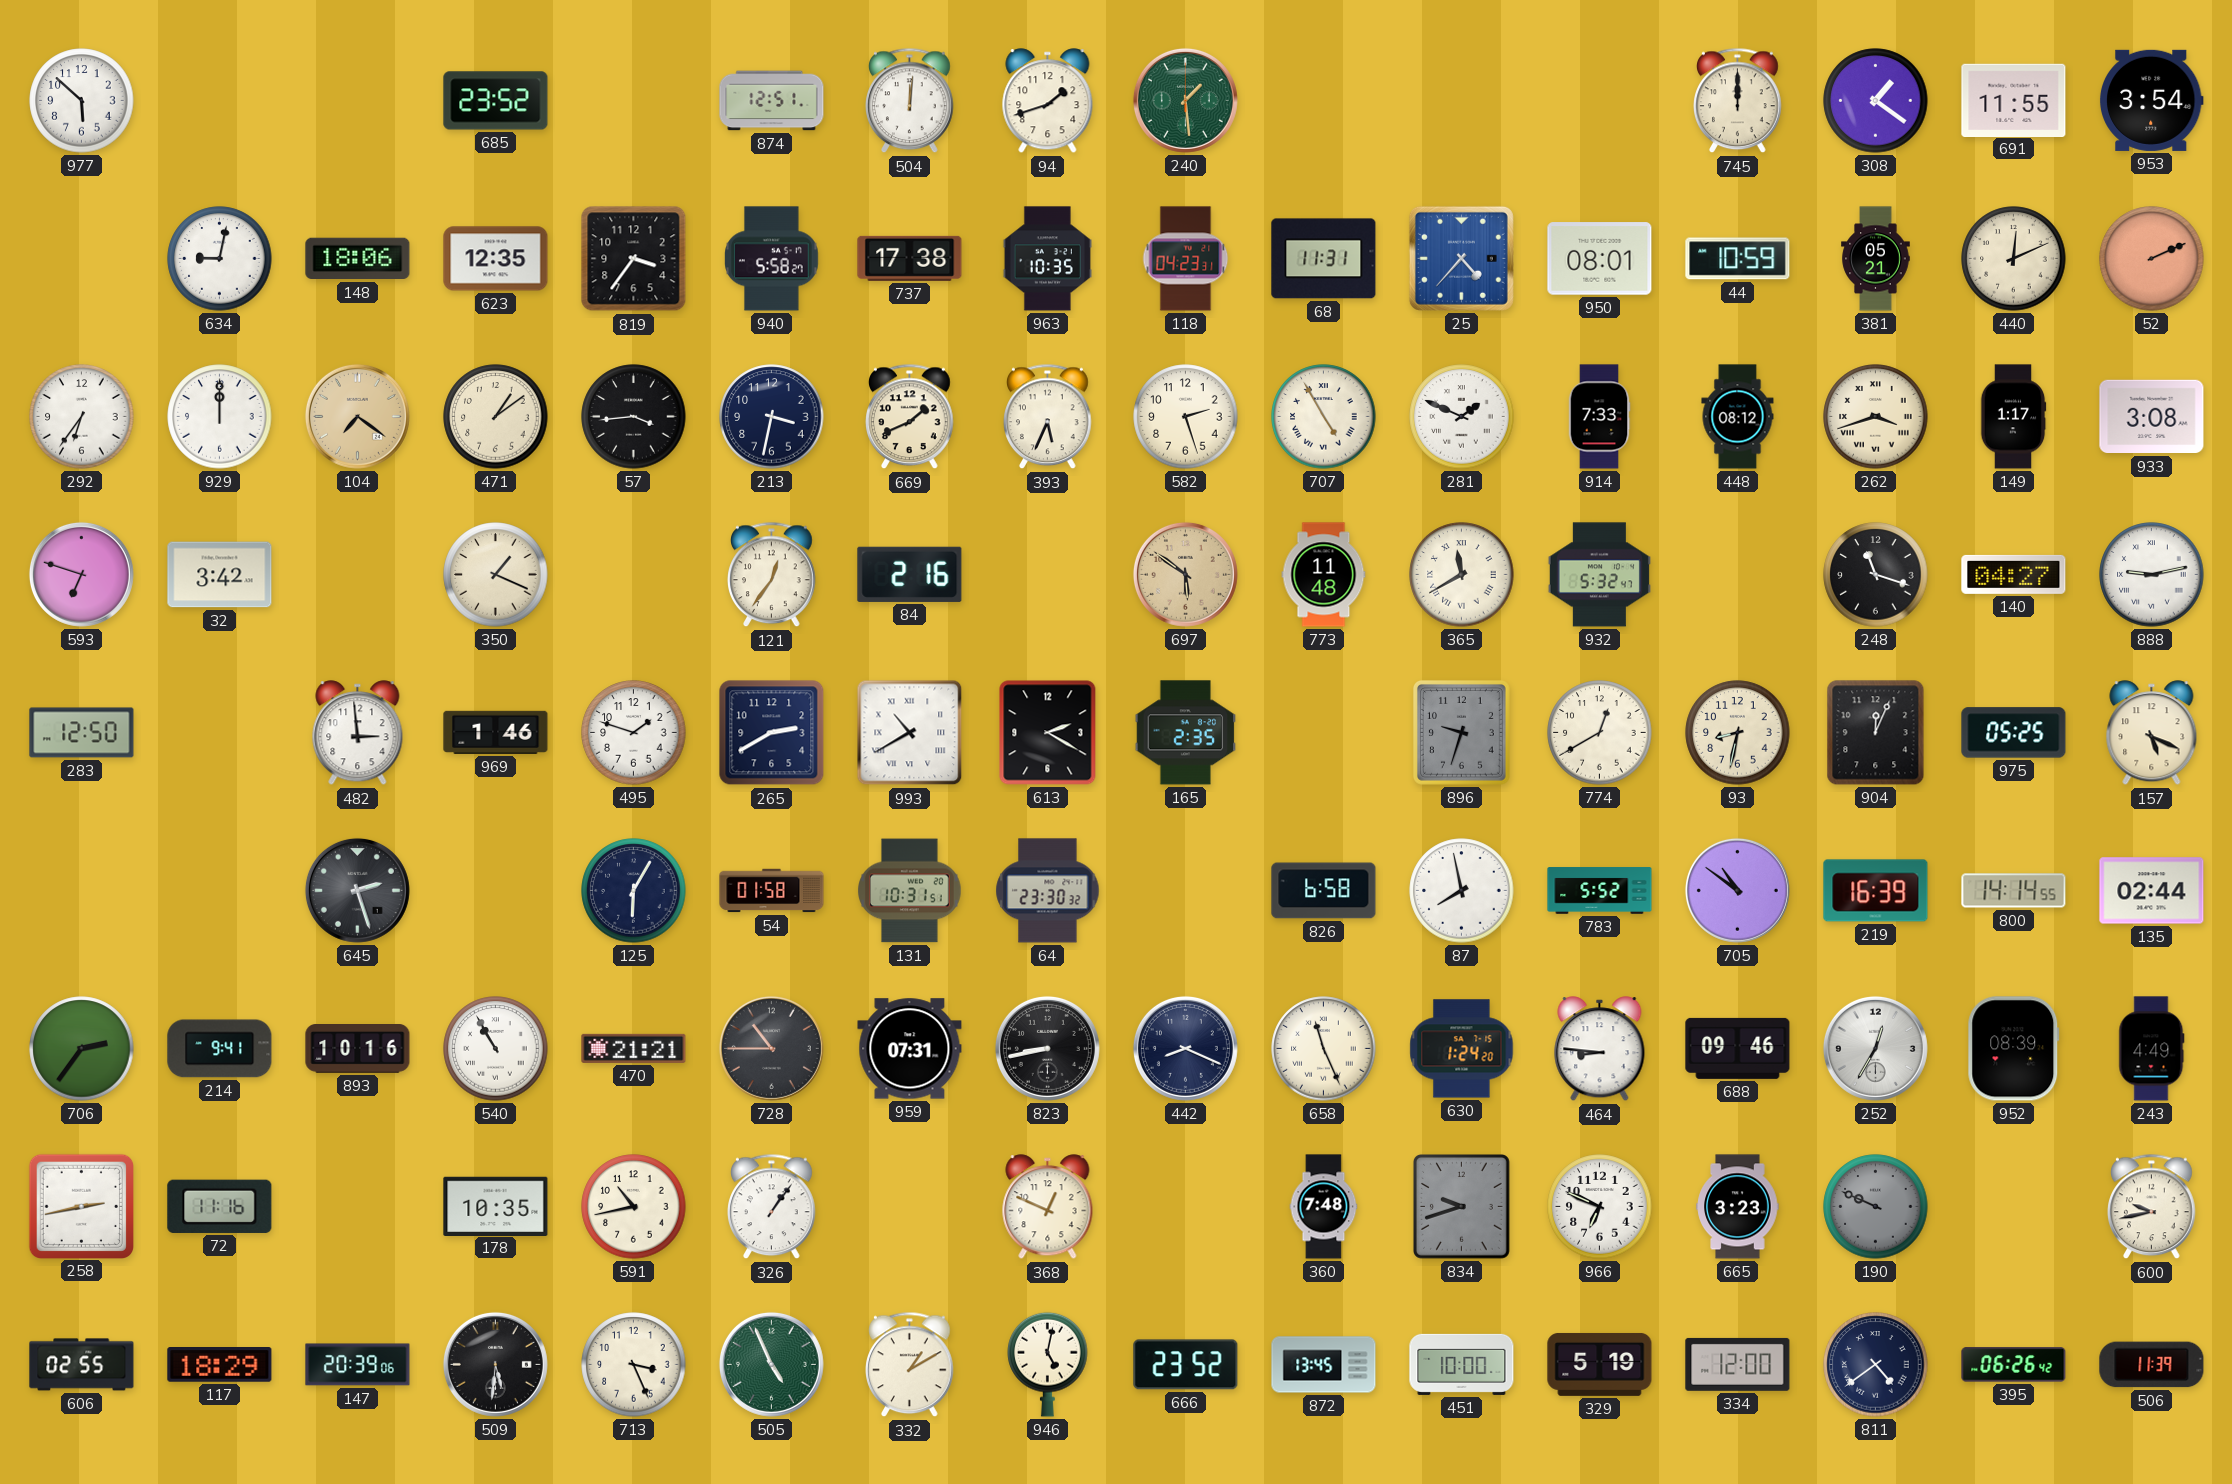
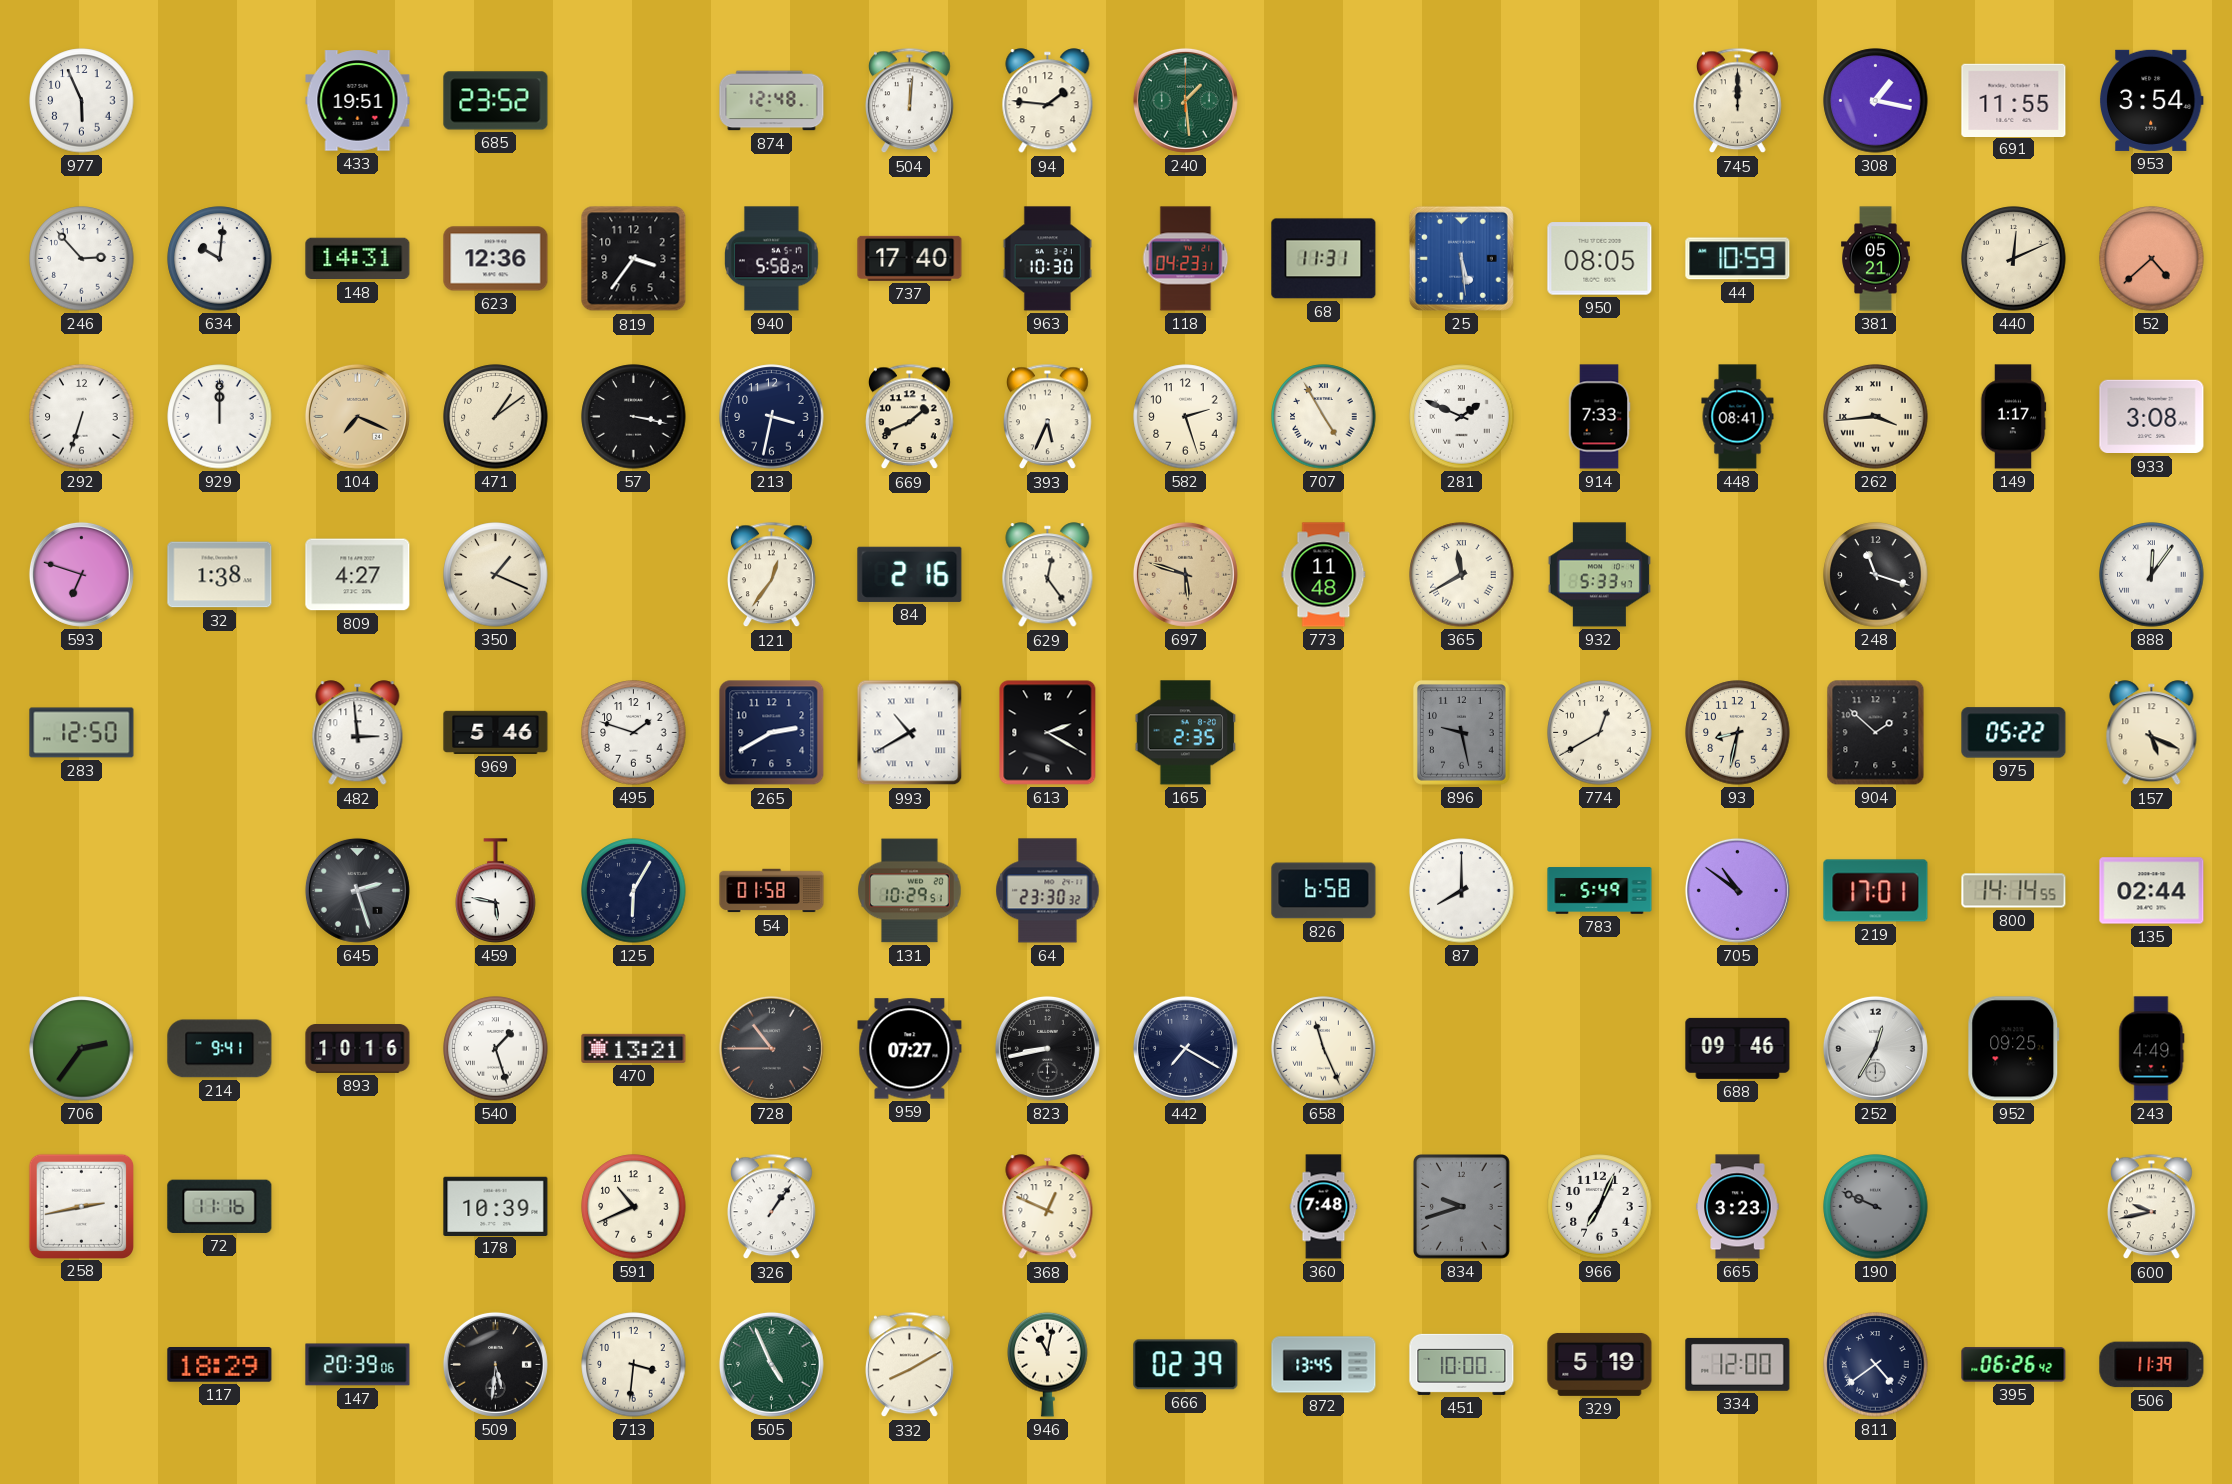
977: 5:52 -> 5:56
433: none -> 19:51
874: 12:51 -> 12:48
94: 1:42 -> 1:46
308: 1:21 -> 1:17
246: none -> 2:53
634: 9:02 -> 10:01
148: 18:06 -> 14:31
623: 12:35 -> 12:36
737: 17:38 -> 17:40
963: 10:35 -> 10:30
25: 4:37 -> 5:29
950: 08:01 -> 08:05
52: 2:11 -> 4:38
292: 6:36 -> 6:33
104: 7:21 -> 7:19
57: 3:44 -> 3:17
448: 08:12 -> 08:41
262: 3:42 -> 3:44
32: 3:42 -> 1:38
809: none -> 4:27
629: none -> 12:24
697: 5:51 -> 5:48
932: 5:32 -> 5:33
140: 04:27 -> none
888: 9:13 -> 12:06
969: 1:46 -> 5:46
896: 9:33 -> 9:28
904: 12:04 -> 1:52
975: 05:25 -> 05:22
459: none -> 5:47
131: 10:31 -> 10:29
87: 7:58 -> 8:00
783: 5:52 -> 5:49
219: 16:39 -> 17:01
540: 10:55 -> 1:27
470: 21:21 -> 13:21
959: 07:31 -> 07:27
442: 8:19 -> 7:20
630: 1:24 -> none
464: 8:46 -> none
952: 08:39 -> 09:25
178: 10:35 -> 10:39
591: 10:43 -> 10:41
966: 6:49 -> 7:04
606: 02:55 -> none
713: 3:26 -> 3:31
332: 1:10 -> 8:10
946: 5:02 -> 11:02
666: 23:52 -> 02:39
